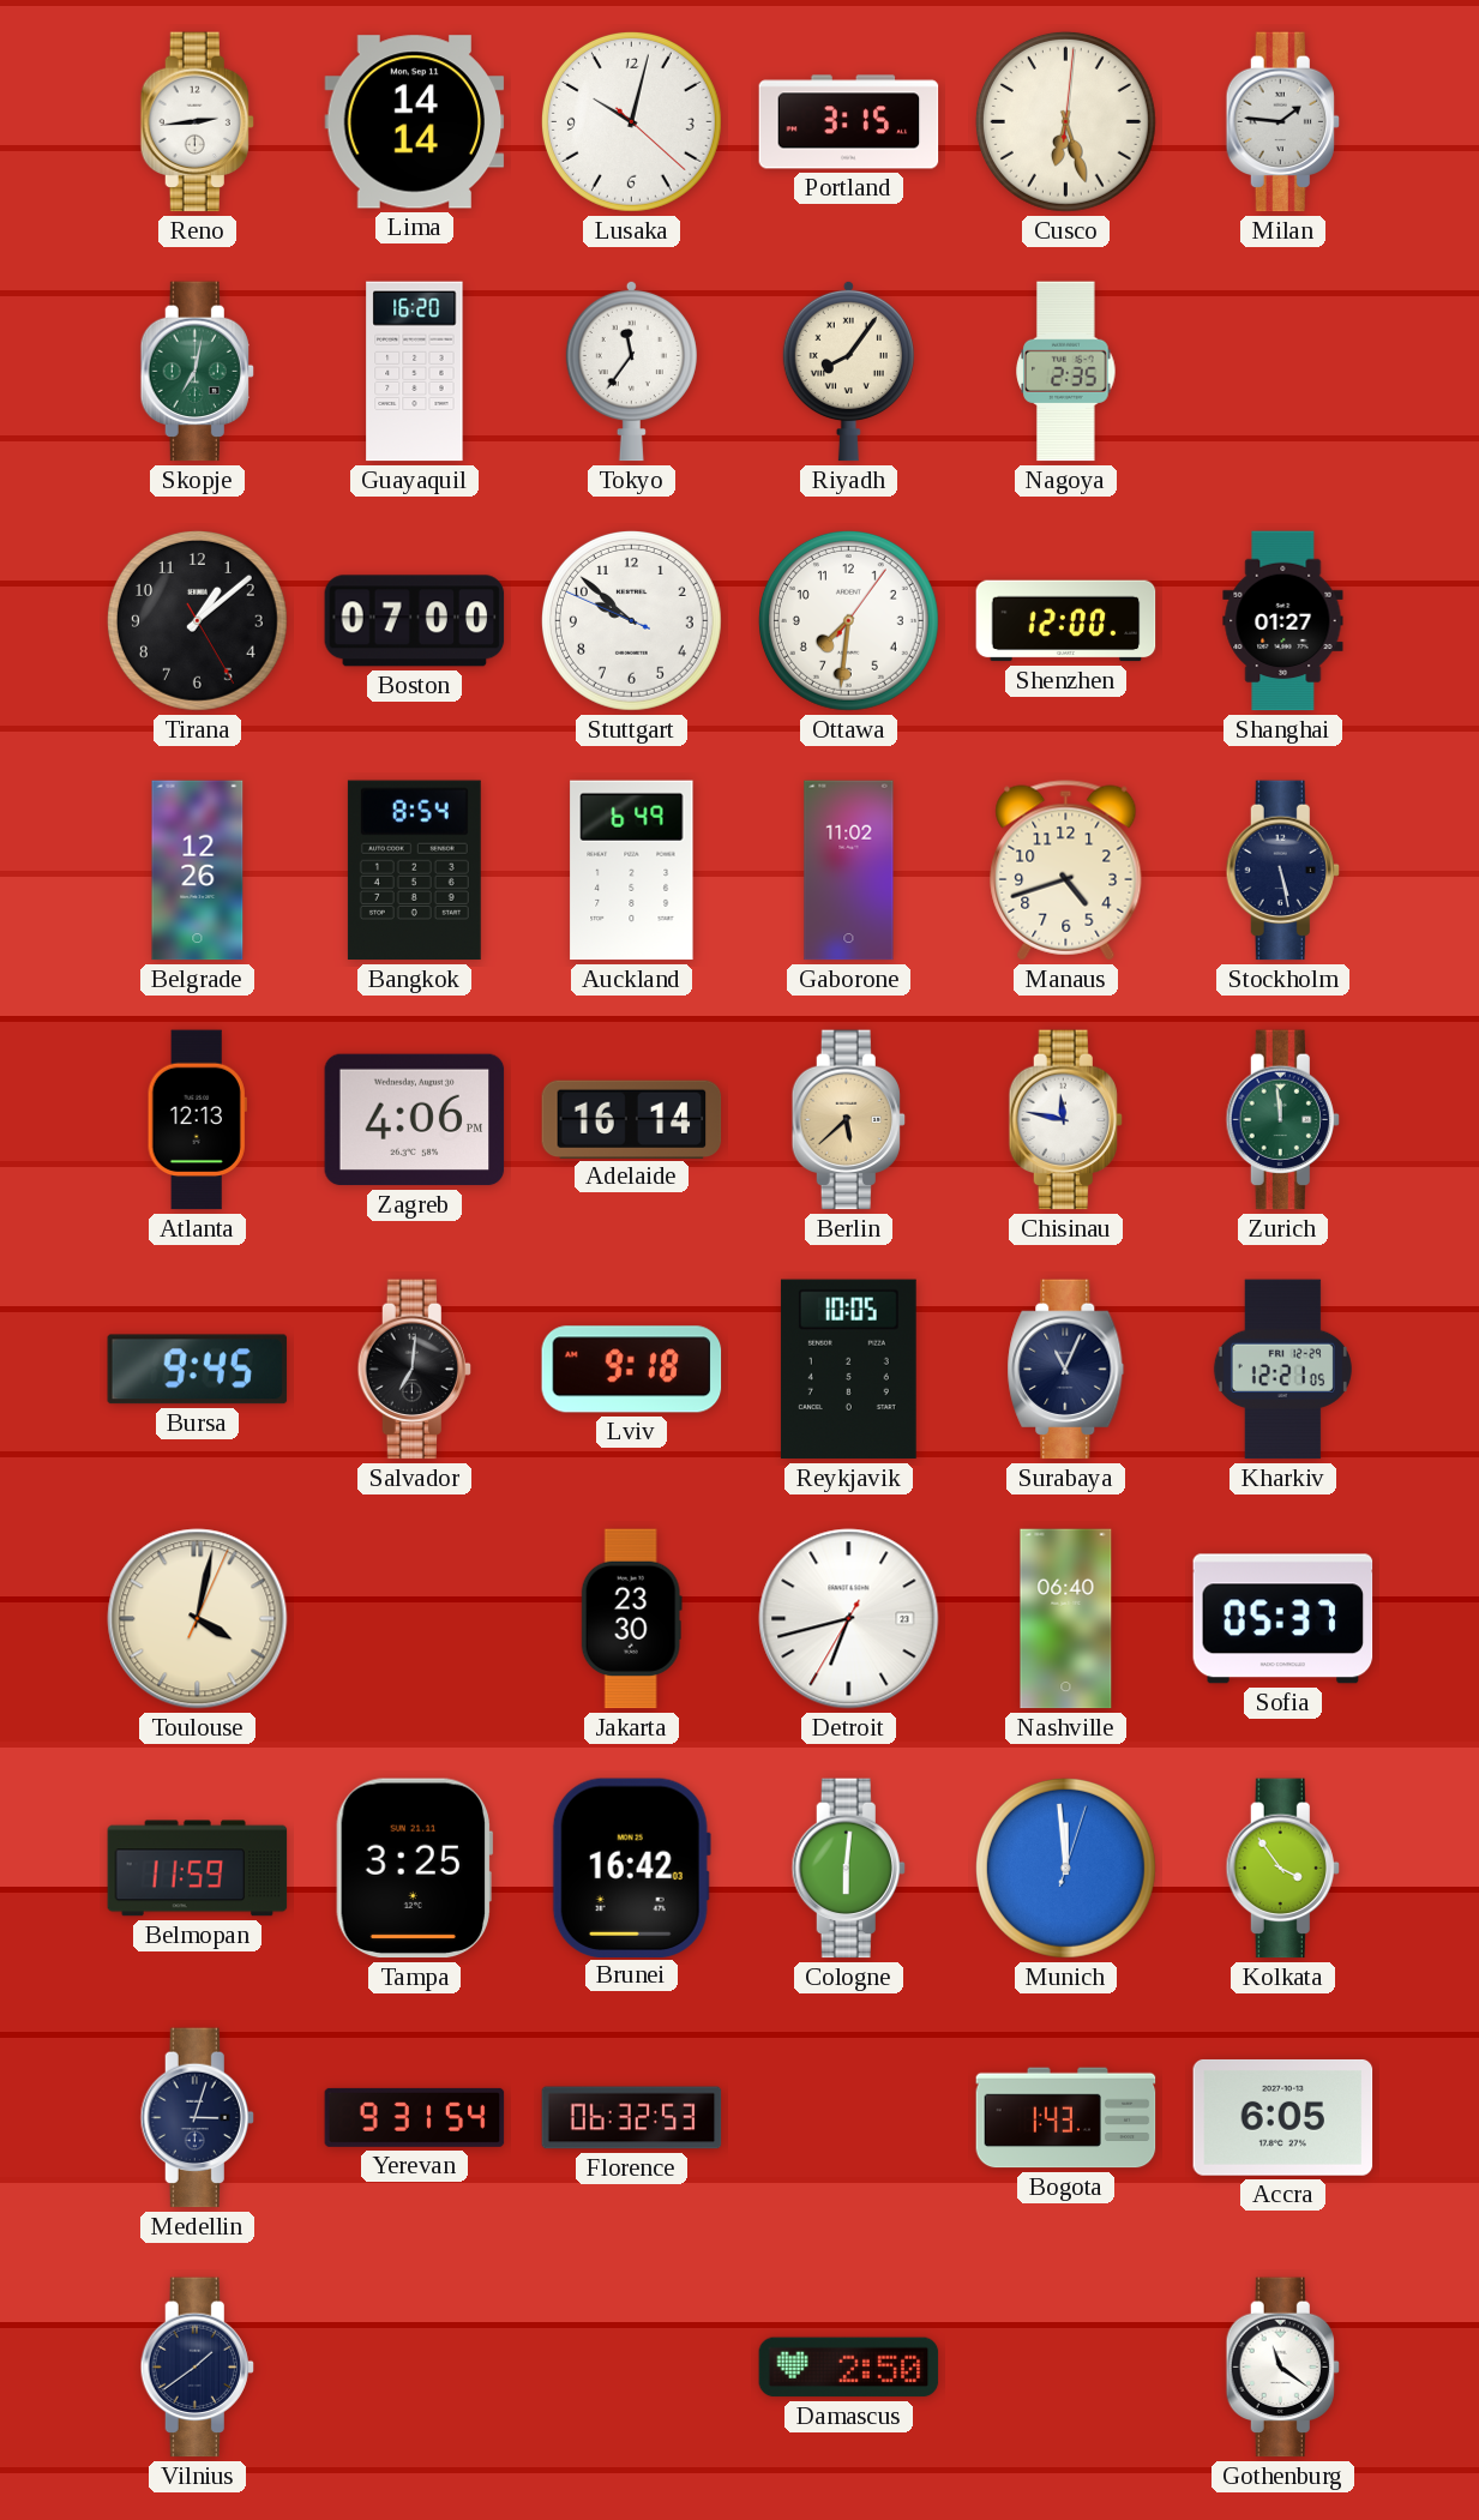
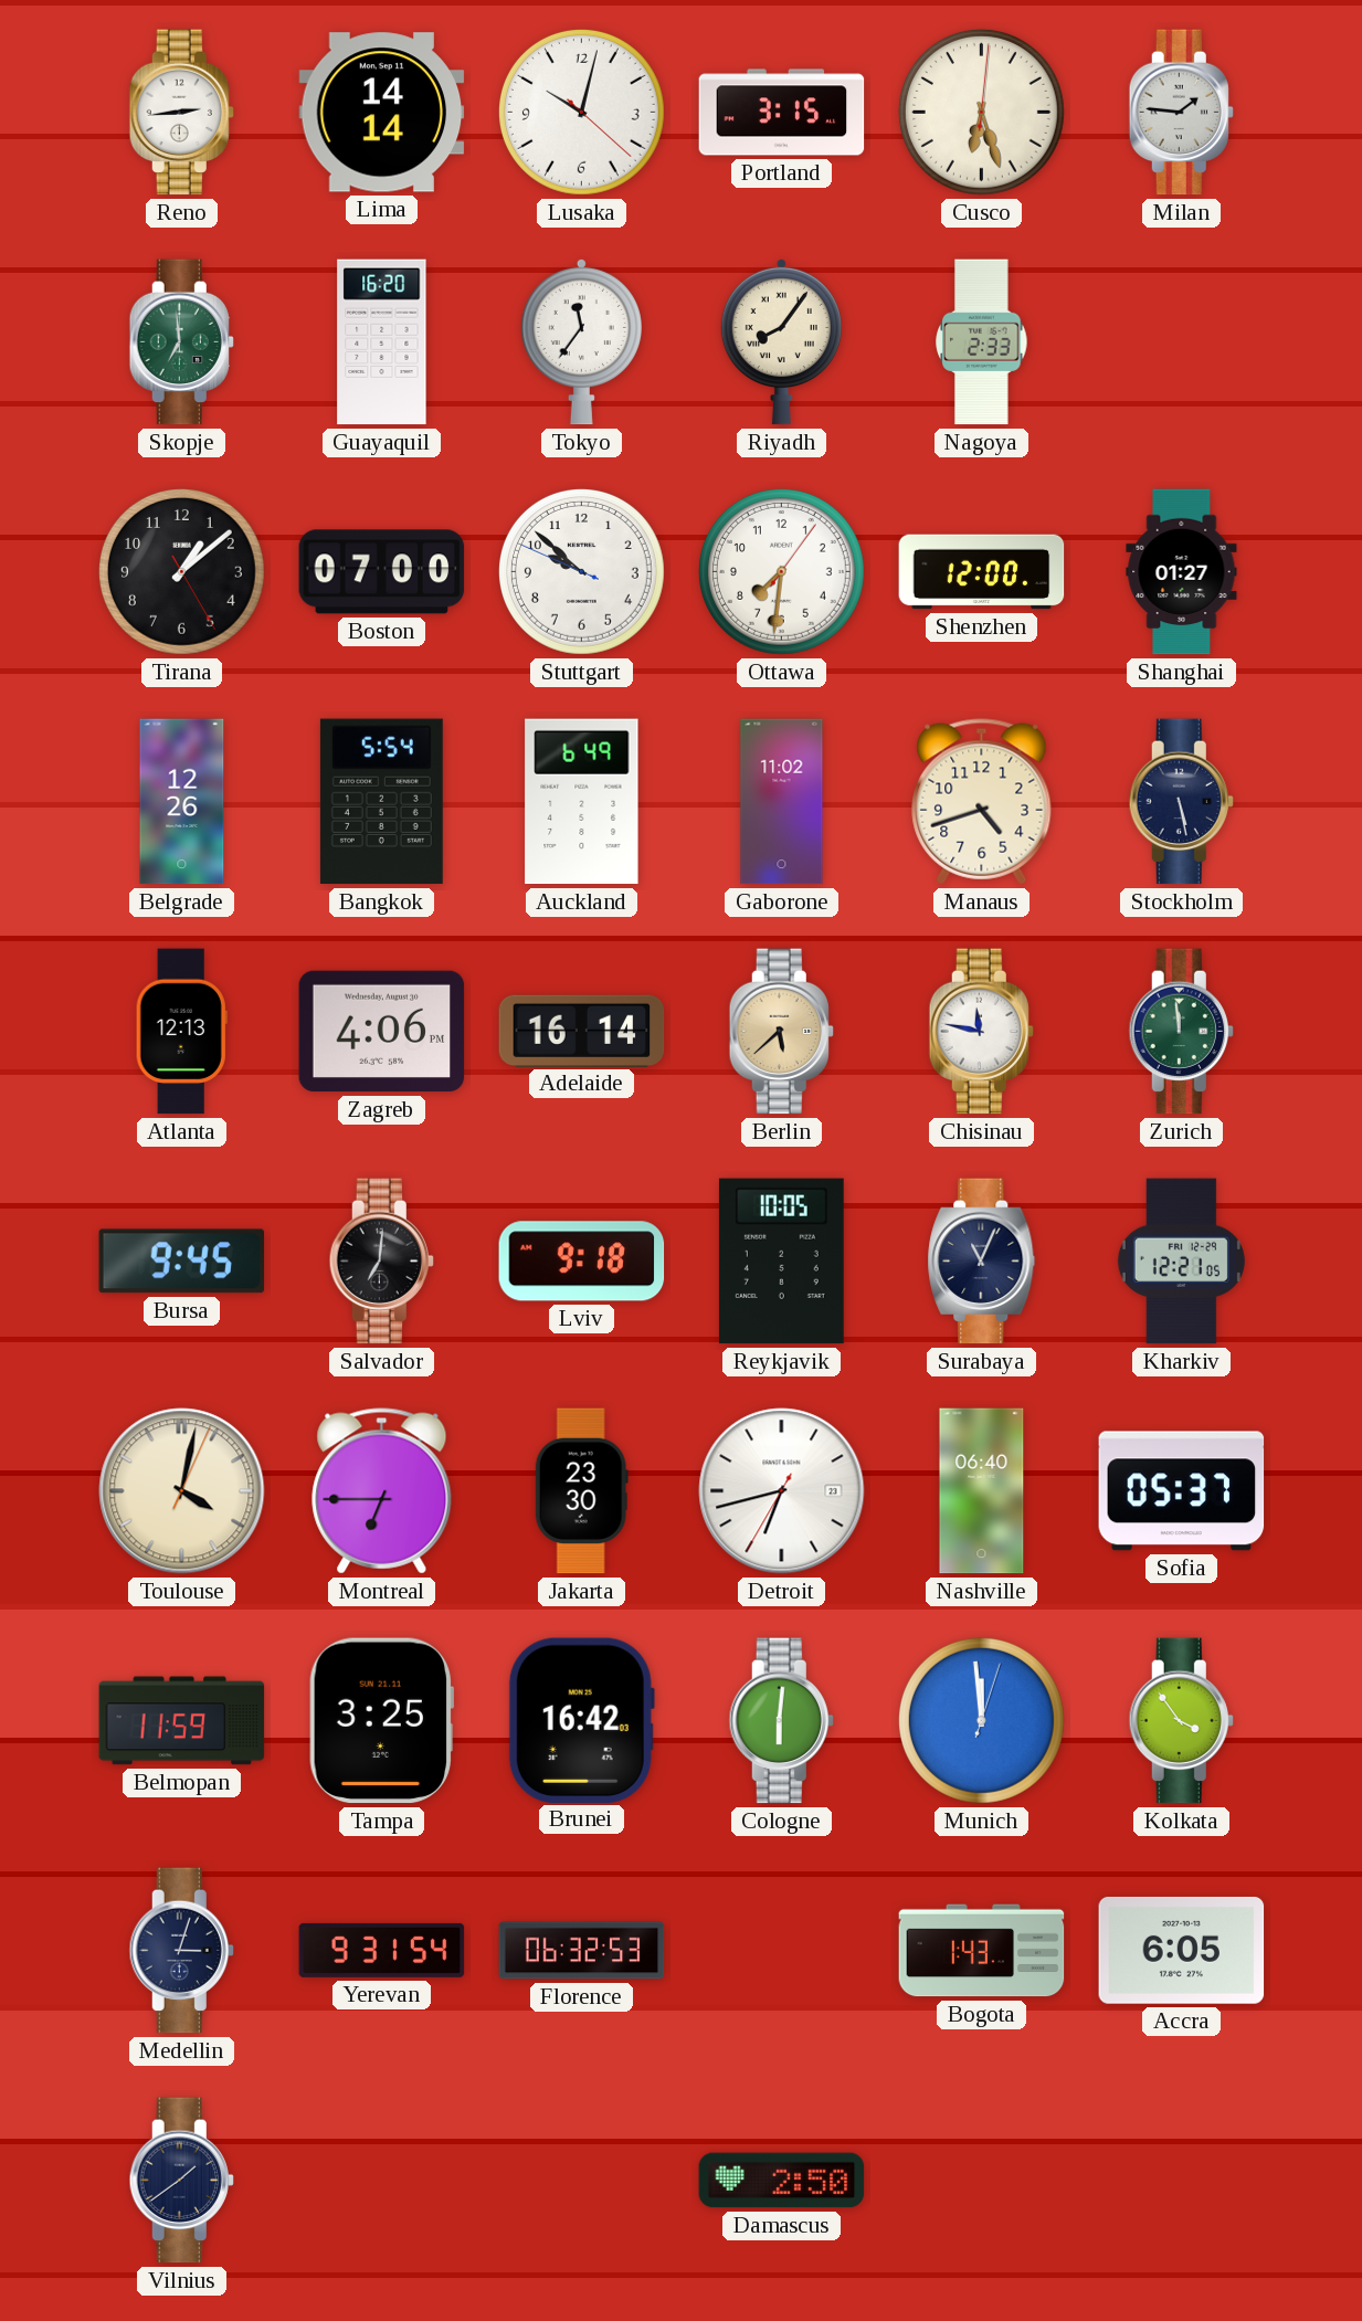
Skopje: 7:02 -> 6:59
Nagoya: 2:35 -> 2:33
Bangkok: 8:54 -> 5:54
Montreal: none -> 6:45
Gothenburg: 11:21 -> none
